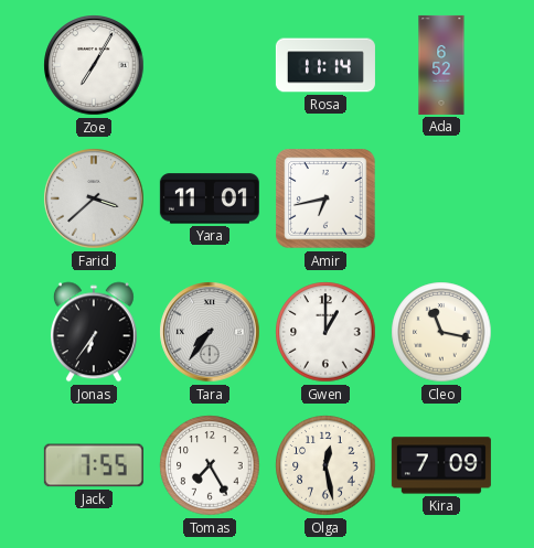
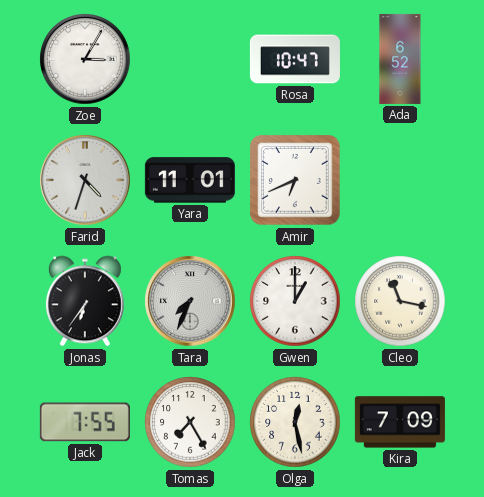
Zoe: 7:05 -> 3:05
Rosa: 11:14 -> 10:47
Farid: 3:38 -> 4:33
Amir: 6:43 -> 6:41
Tara: 7:36 -> 7:34
